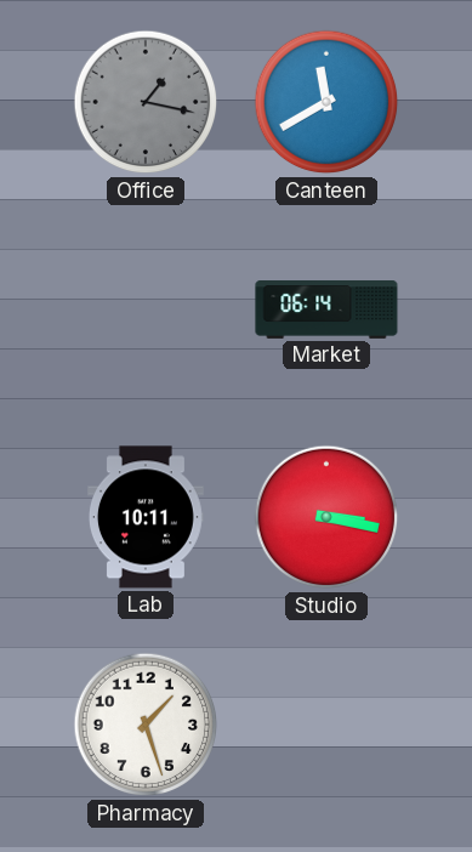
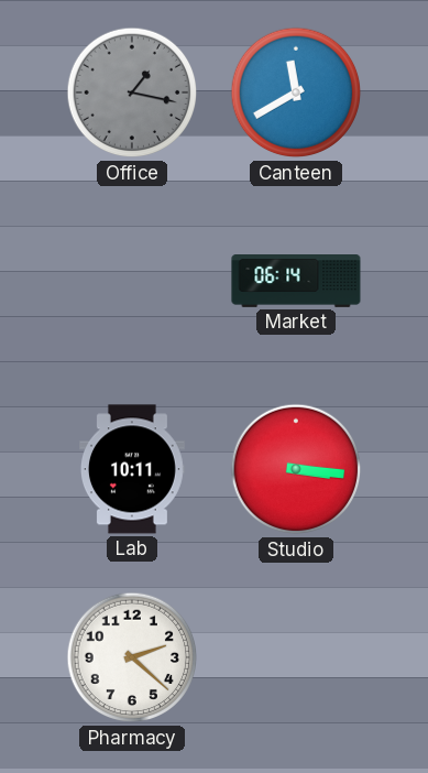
Studio: 3:17 -> 3:16
Pharmacy: 1:27 -> 2:22
